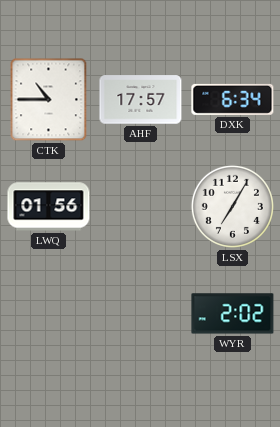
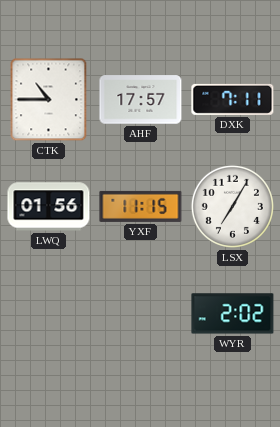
DXK: 6:34 -> 7:11
YXF: none -> 11:15
